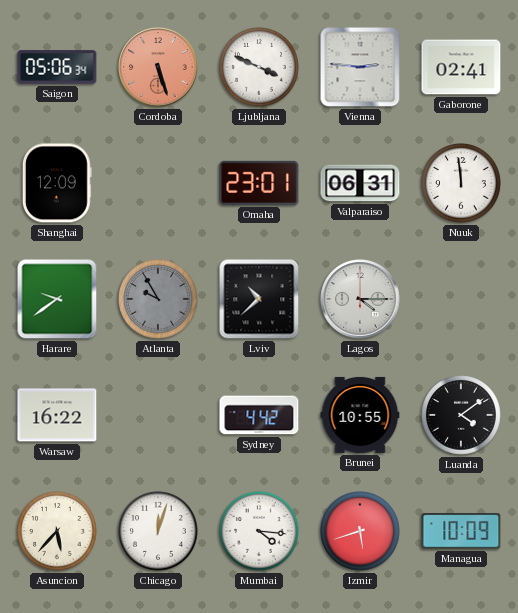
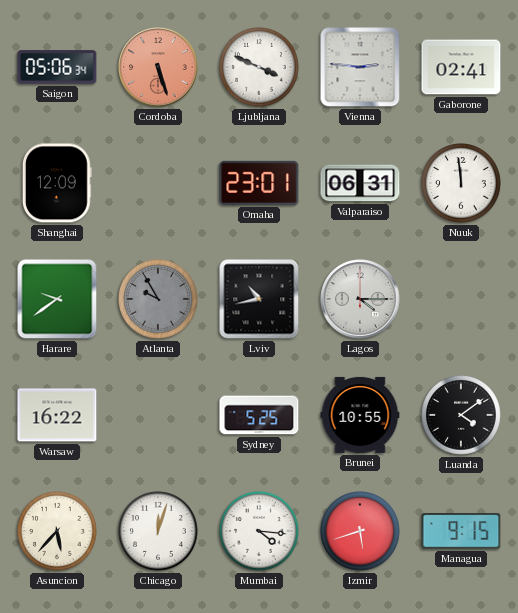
Lviv: 10:38 -> 10:43
Sydney: 4:42 -> 5:25
Managua: 10:09 -> 9:15
